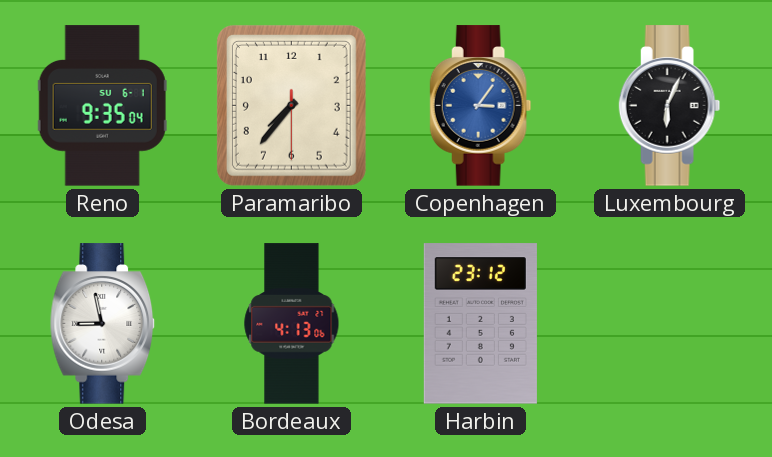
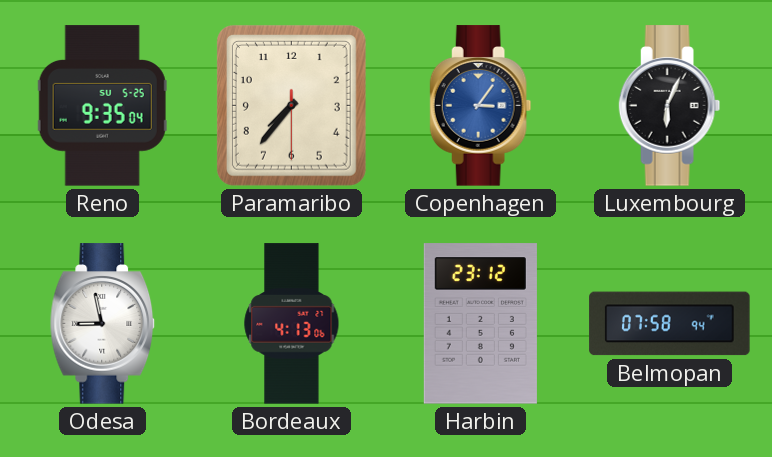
Reno date: SU 6-1 -> SU 5-25
Belmopan: none -> 07:58
